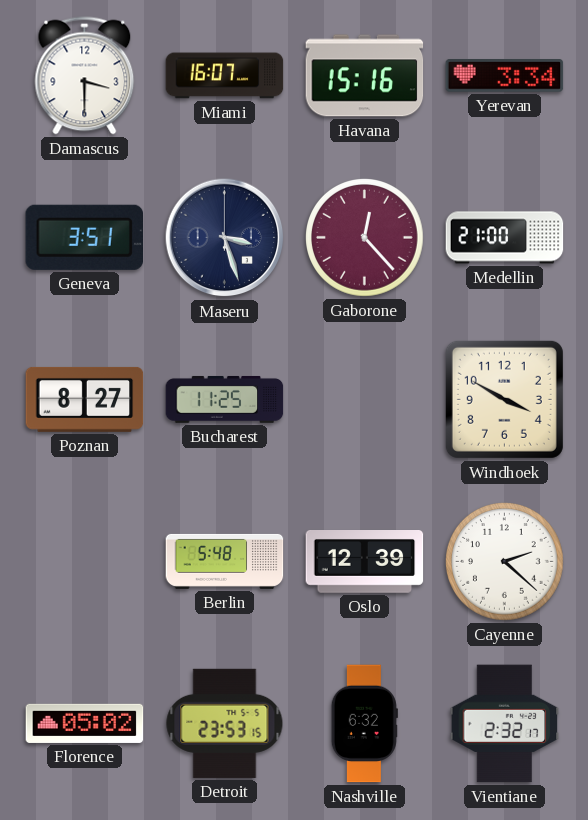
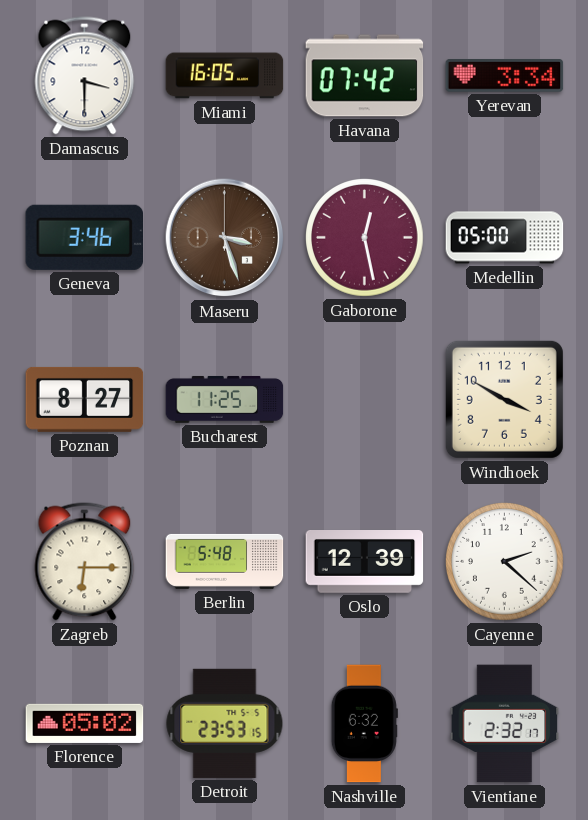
Miami: 16:07 -> 16:05
Havana: 15:16 -> 07:42
Geneva: 3:51 -> 3:46
Maseru dial: navy -> brown
Gaborone: 12:23 -> 12:28
Medellin: 21:00 -> 05:00
Zagreb: none -> 6:15
